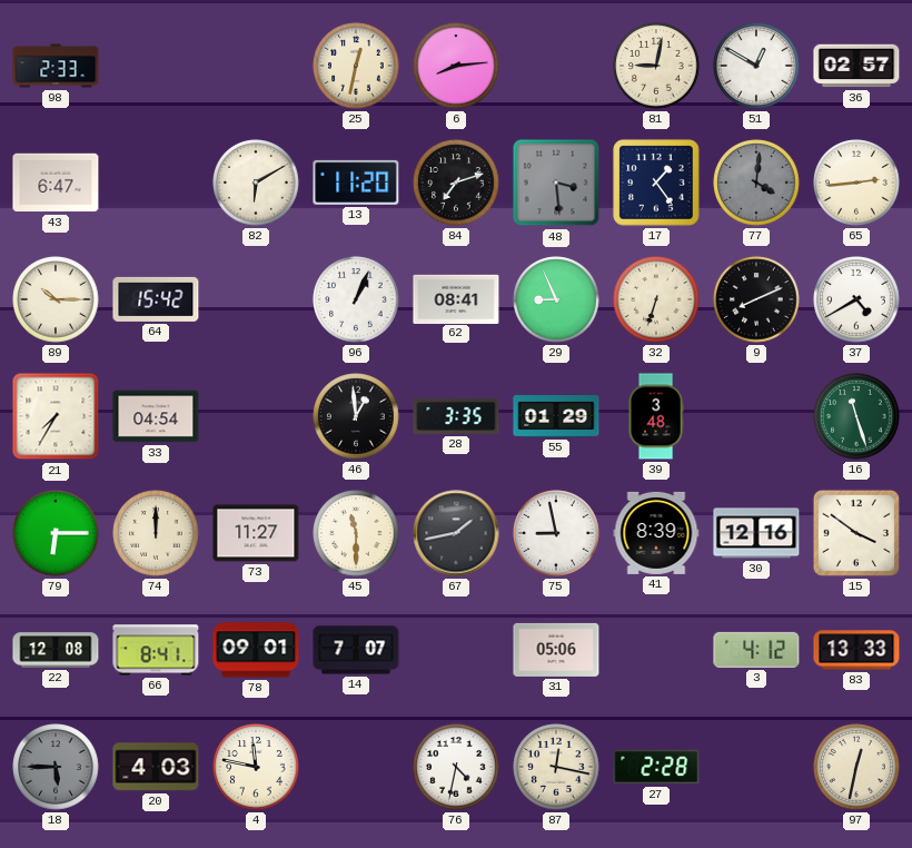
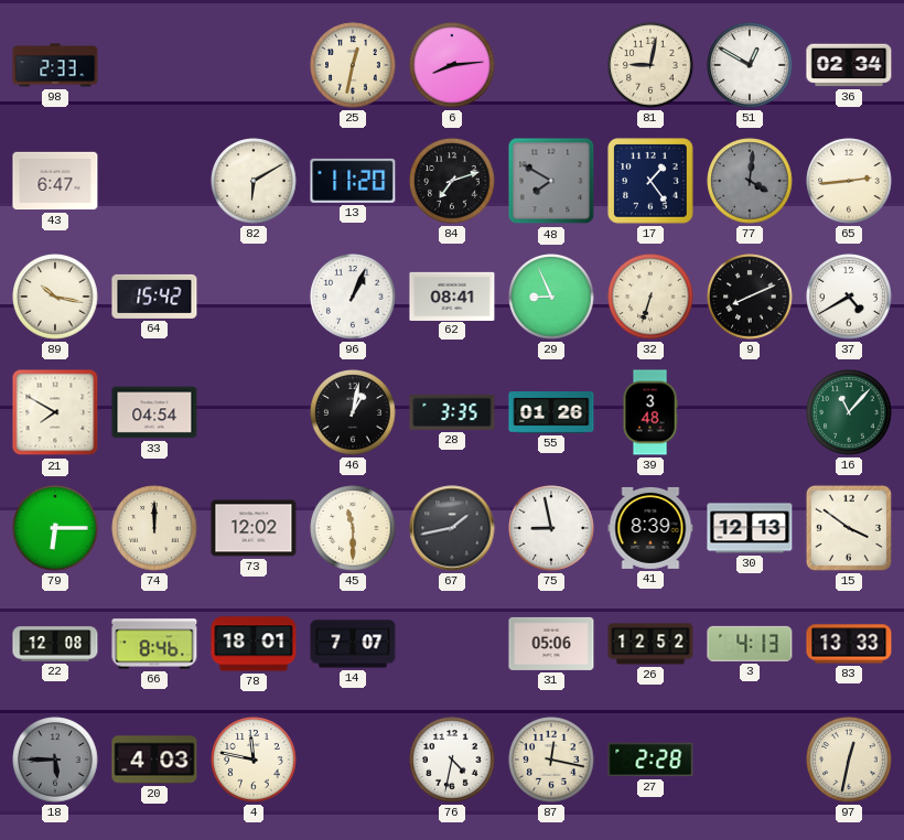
36: 02:57 -> 02:34
48: 3:29 -> 7:50
89: 10:15 -> 10:17
21: 7:35 -> 7:50
46: 12:59 -> 1:02
55: 01:29 -> 01:26
16: 11:27 -> 11:07
73: 11:27 -> 12:02
30: 12:16 -> 12:13
66: 8:41 -> 8:46
78: 09:01 -> 18:01
26: none -> 12:52
3: 4:12 -> 4:13
